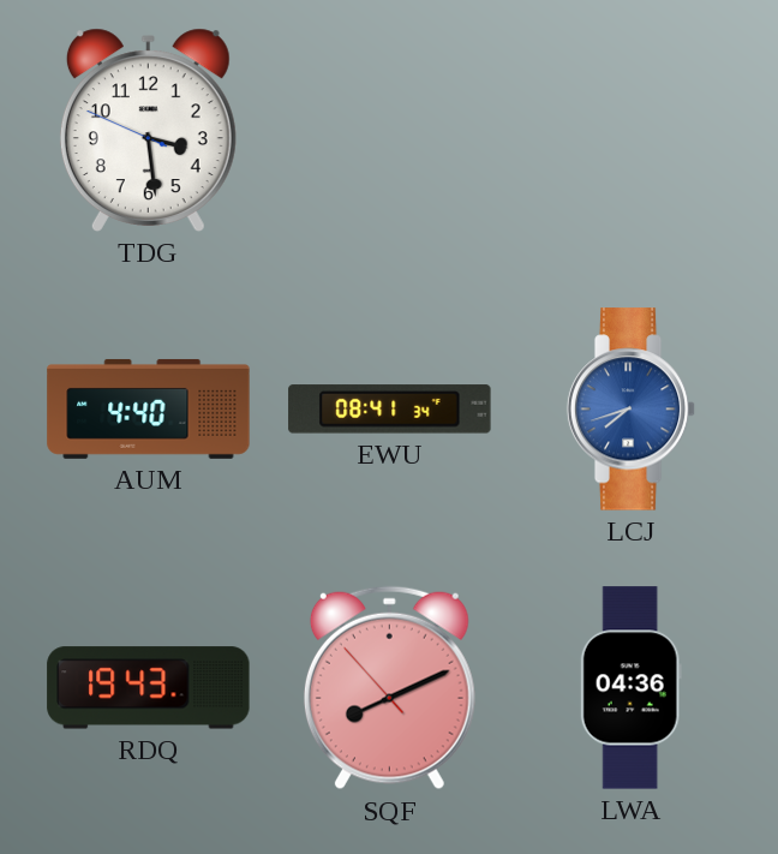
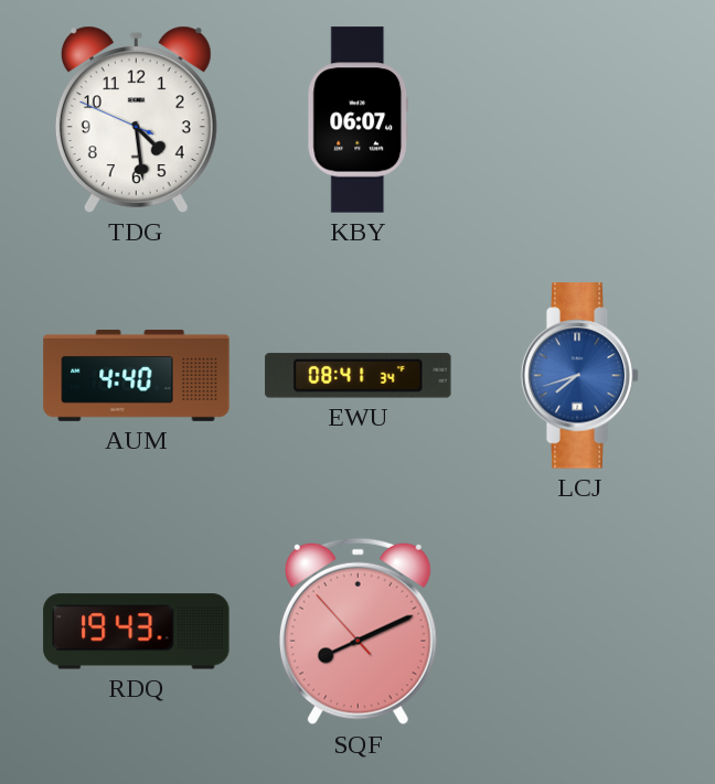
TDG: 3:28 -> 4:28
KBY: none -> 06:07
LWA: 04:36 -> none
